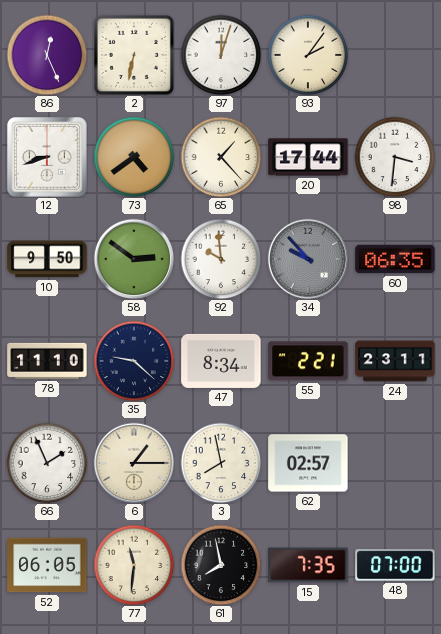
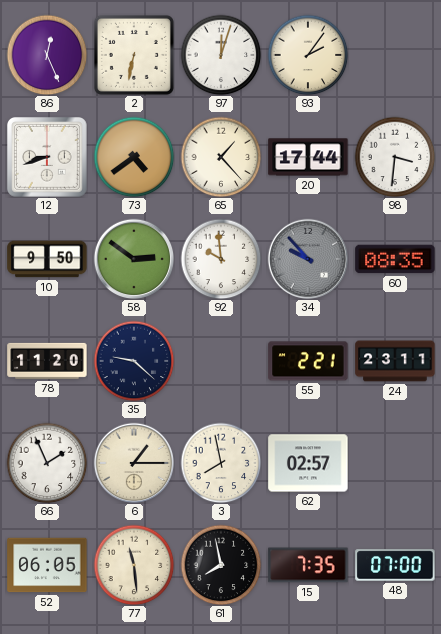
60: 06:35 -> 08:35
78: 11:10 -> 11:20
47: 8:34 -> none
77: 11:31 -> 11:29
